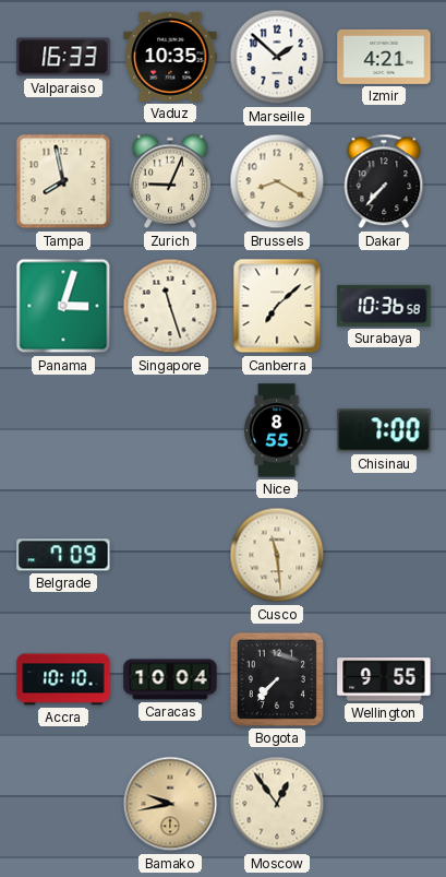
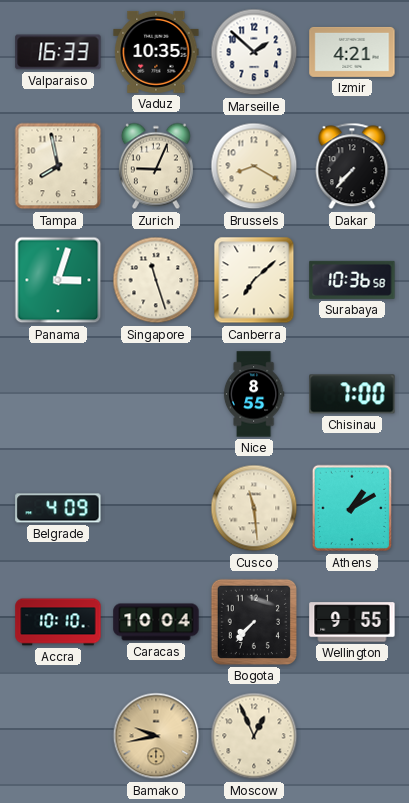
Belgrade: 7:09 -> 4:09
Athens: none -> 1:10
Moscow: 12:54 -> 12:56
